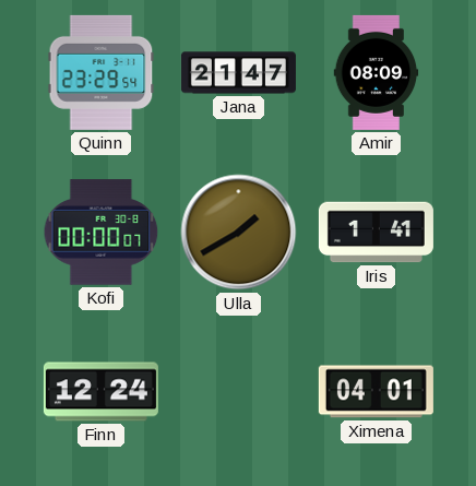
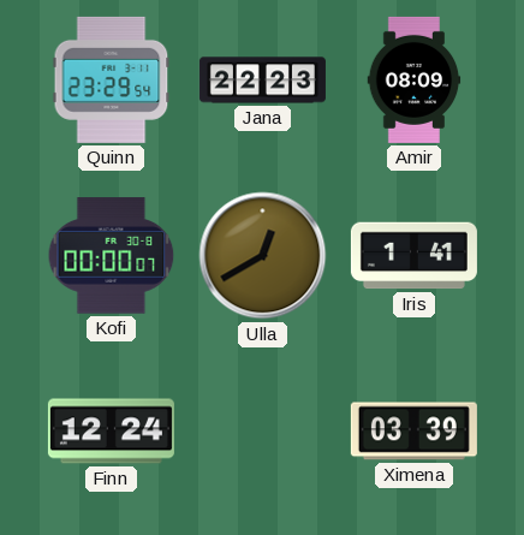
Jana: 21:47 -> 22:23
Ulla: 1:40 -> 12:40
Ximena: 04:01 -> 03:39
